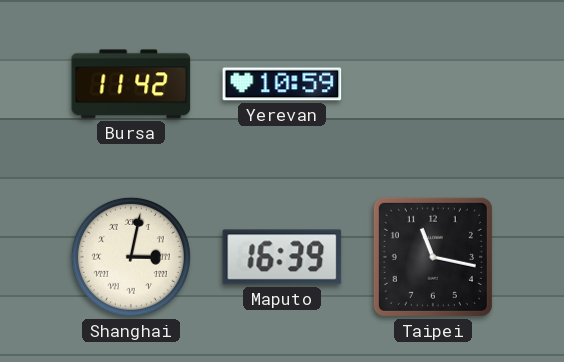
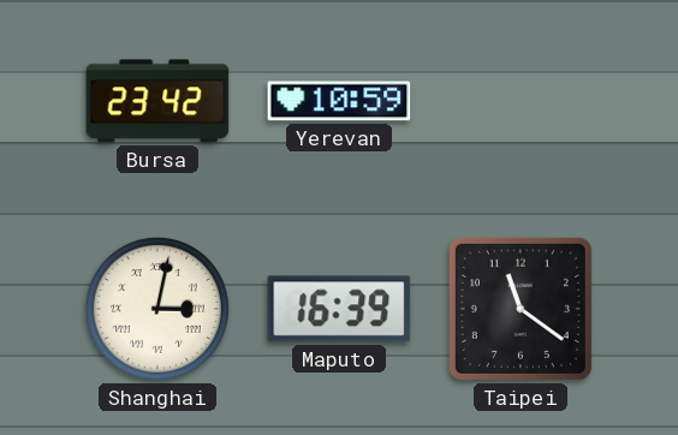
Bursa: 11:42 -> 23:42
Taipei: 11:17 -> 11:21
